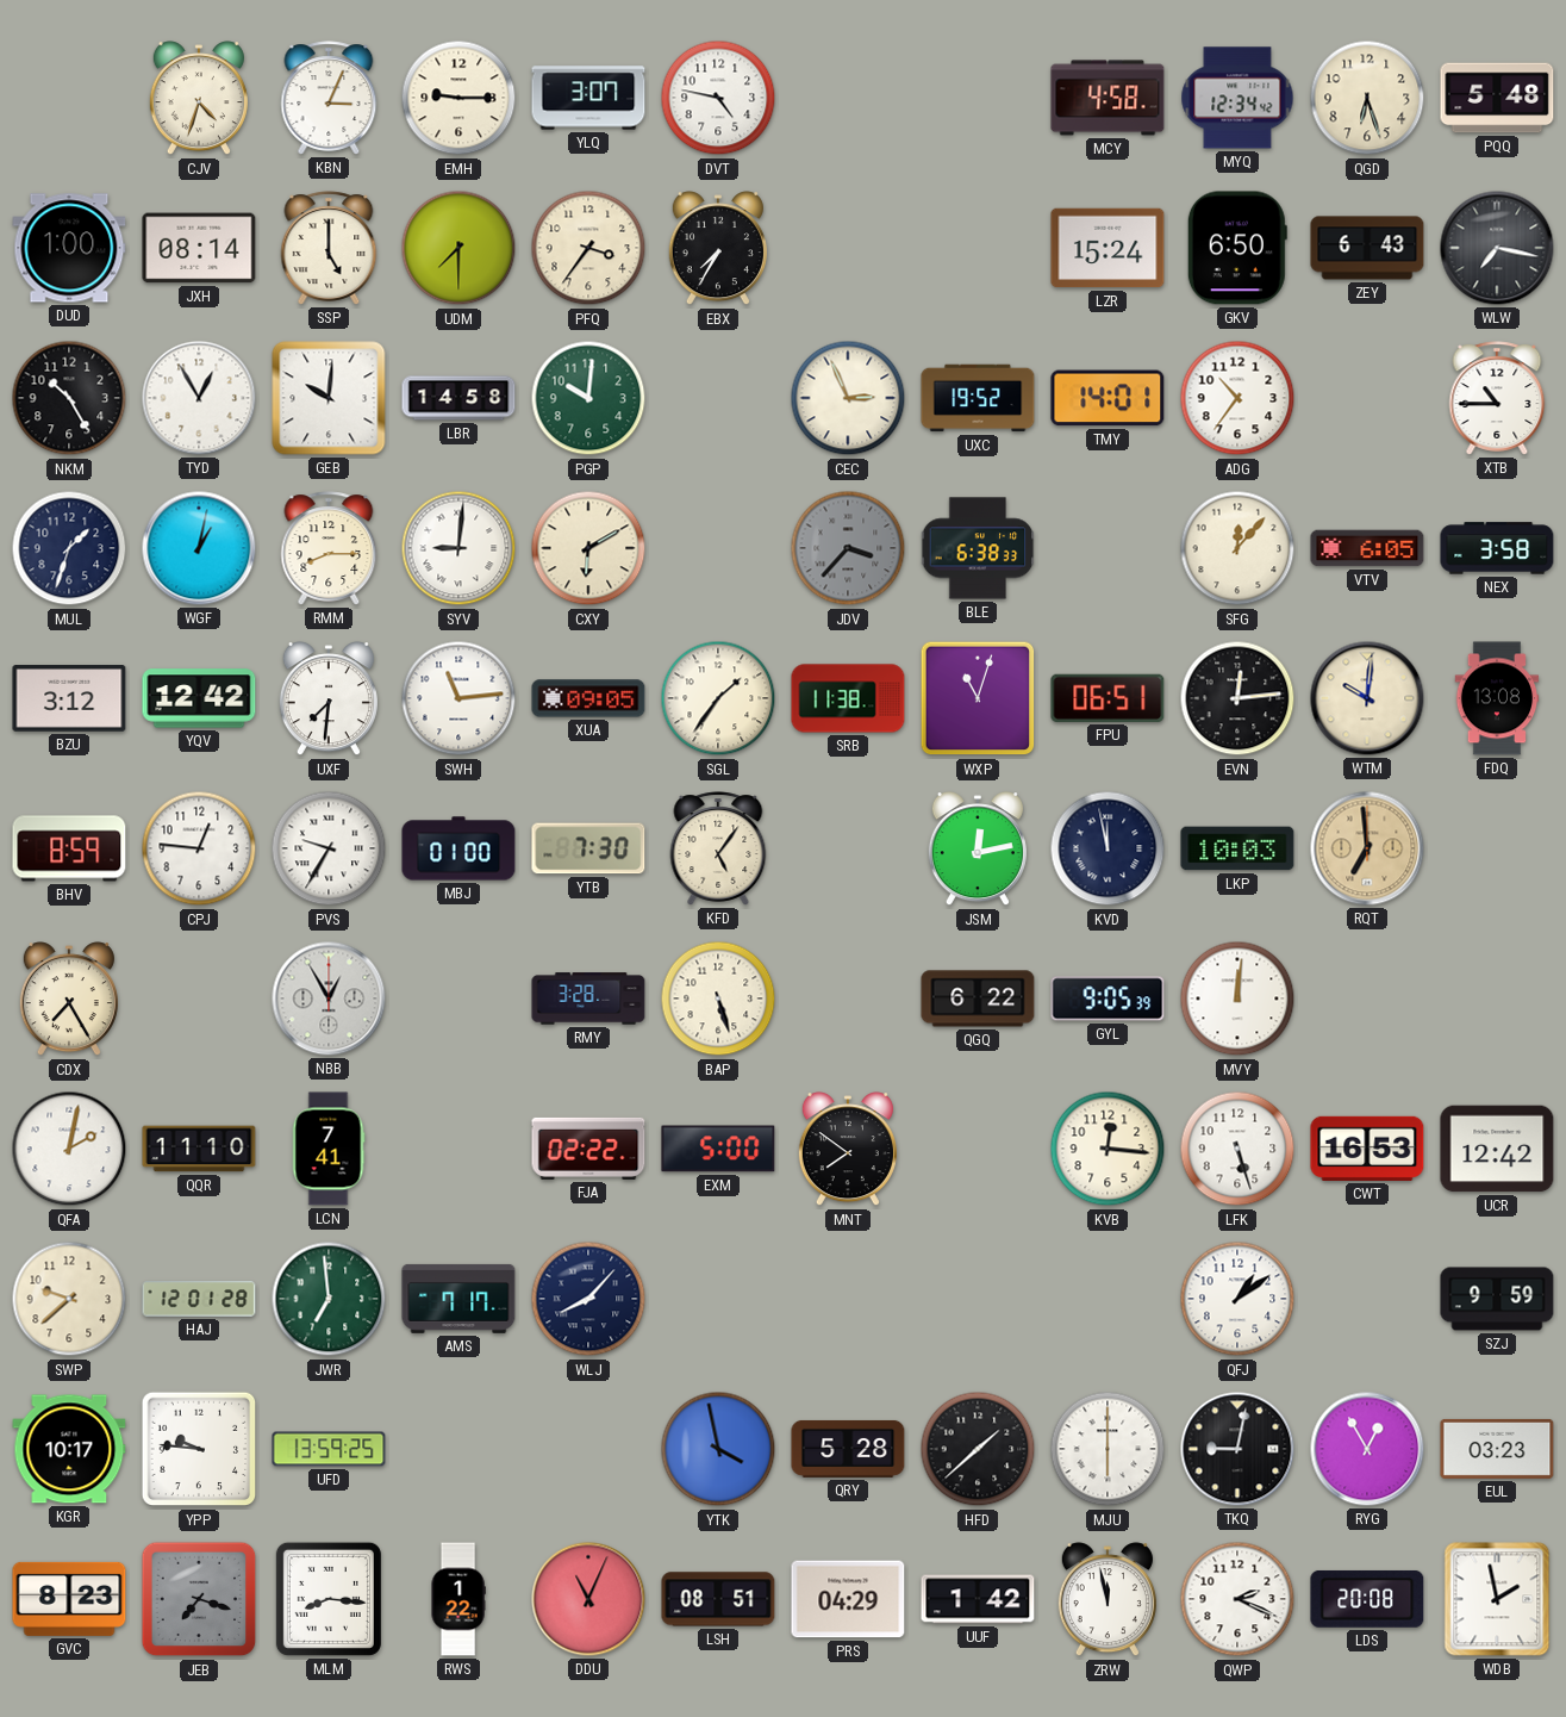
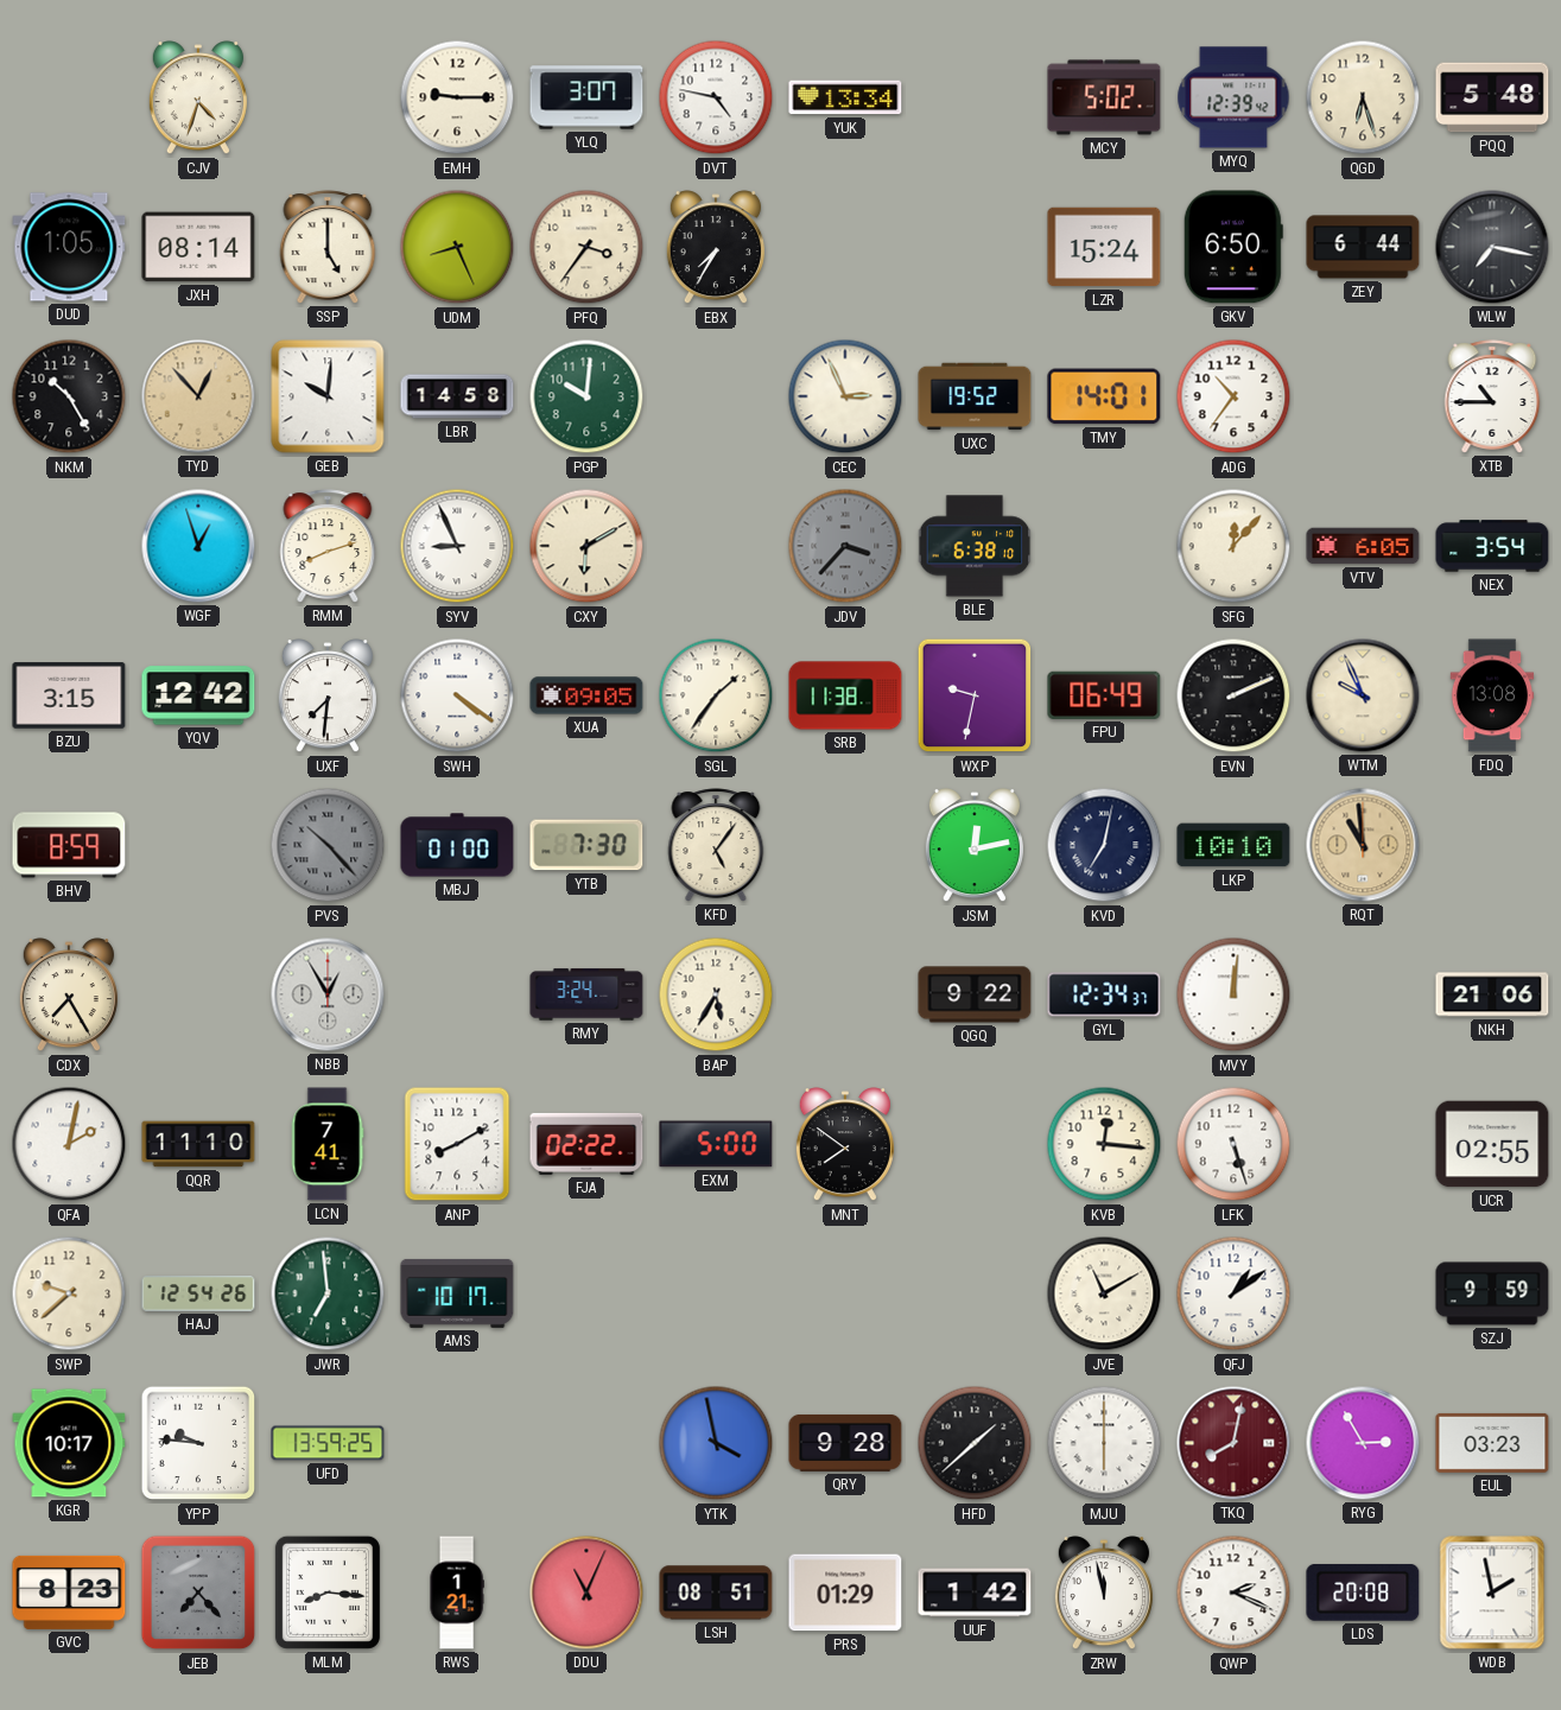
KBN: 3:04 -> none
YUK: none -> 13:34
MCY: 4:58 -> 5:02
MYQ: 12:34 -> 12:39
DUD: 1:00 -> 1:05
UDM: 7:30 -> 8:26
ZEY: 6:43 -> 6:44
TYD: 12:55 -> 12:53
TYD dial: white -> champagne
MUL: 1:33 -> none
WGF: 1:02 -> 12:57
RMM: 8:15 -> 8:12
SYV: 9:01 -> 8:56
BLE: 6:38:33 -> 6:38:10
NEX: 3:58 -> 3:54
BZU: 3:12 -> 3:15
SWH: 11:14 -> 4:21
WXP: 11:03 -> 9:32
FPU: 06:51 -> 06:49
EVN: 12:14 -> 2:11
WTM: 10:01 -> 9:56
CPJ: 12:46 -> none
PVS: 9:35 -> 10:23
PVS dial: white -> grey
KVD: 11:58 -> 7:02
LKP: 10:03 -> 10:10
RQT: 6:59 -> 10:59
RMY: 3:28 -> 3:24
BAP: 5:27 -> 5:35
QGQ: 6:22 -> 9:22
GYL: 9:05 -> 12:34
NKH: none -> 21:06
ANP: none -> 8:10
CWT: 16:53 -> none
UCR: 12:42 -> 02:55
HAJ: 12:01 -> 12:54
AMS: 7:17 -> 10:17
WLJ: 8:07 -> none
JVE: none -> 11:10
QRY: 5:28 -> 9:28
TKQ: 9:02 -> 8:02
TKQ dial: black -> burgundy
RYG: 12:55 -> 2:55
JEB: 7:18 -> 7:23
RWS: 1:22 -> 1:21
PRS: 04:29 -> 01:29
